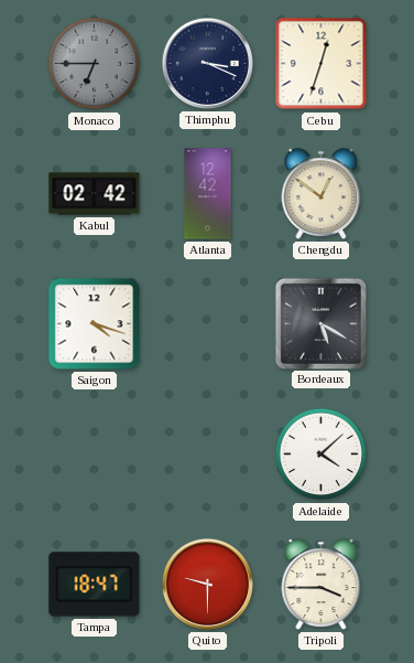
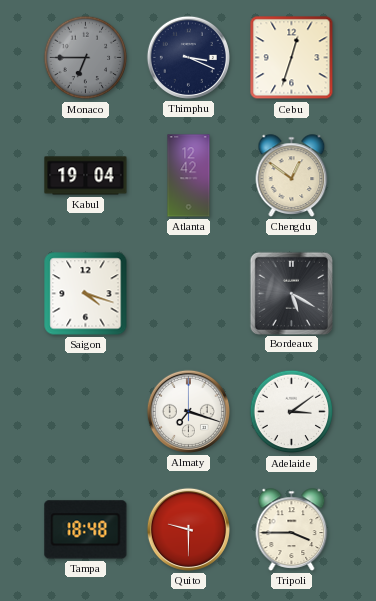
Kabul: 02:42 -> 19:04
Almaty: none -> 7:18
Adelaide: 4:08 -> 3:09
Tampa: 18:47 -> 18:48
